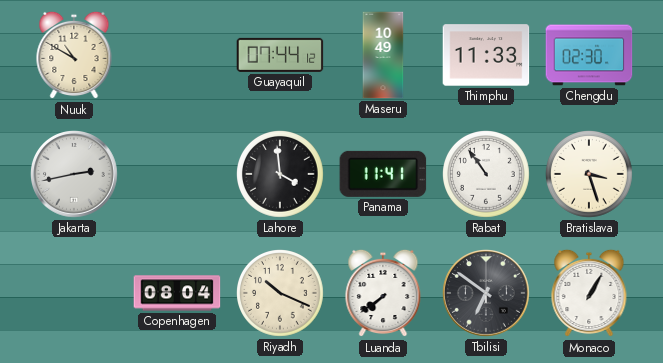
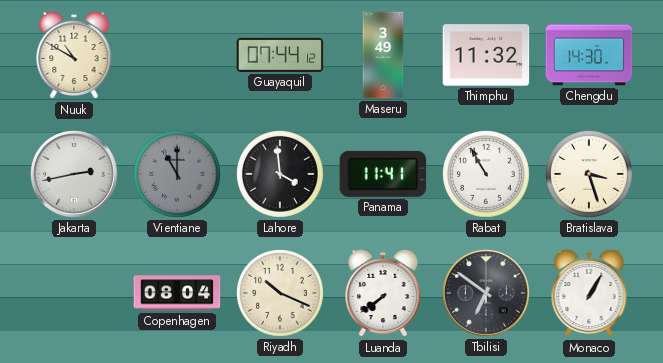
Maseru: 10:49 -> 3:49
Thimphu: 11:33 -> 11:32
Chengdu: 02:30 -> 14:30
Vientiane: none -> 11:00
Rabat: 10:54 -> 10:55
